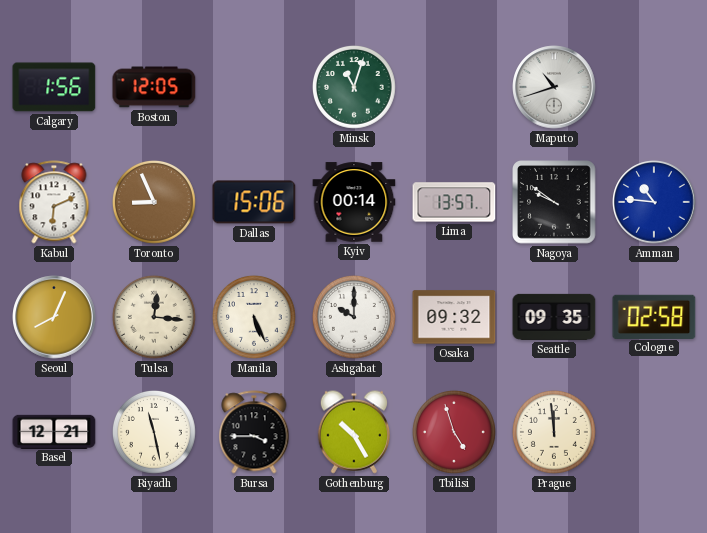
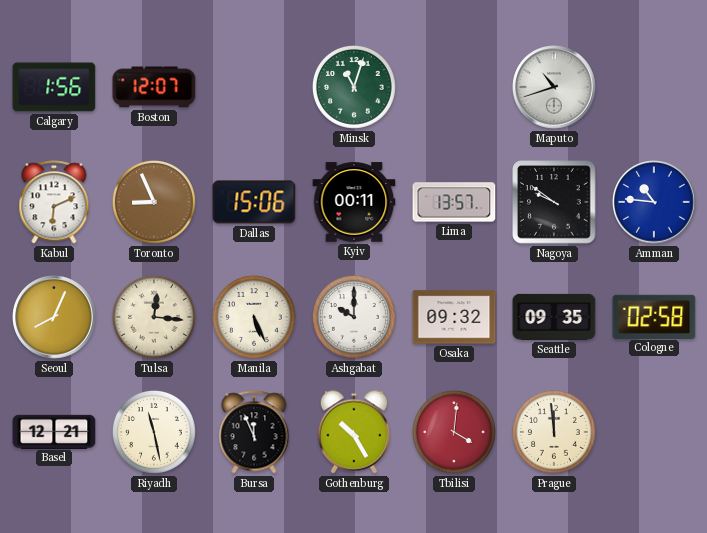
Boston: 12:05 -> 12:07
Kyiv: 00:14 -> 00:11
Bursa: 3:45 -> 11:56
Tbilisi: 4:57 -> 4:01
